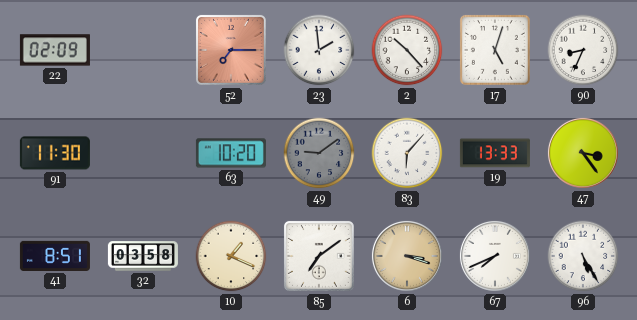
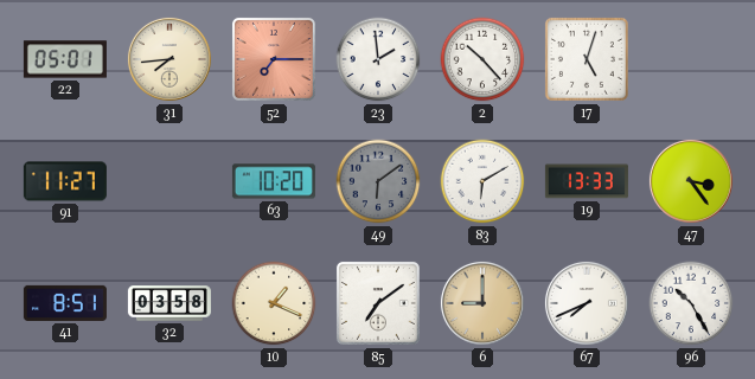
22: 02:09 -> 05:01
31: none -> 7:44
90: 8:34 -> none
91: 11:30 -> 11:27
49: 9:09 -> 6:09
83: 6:07 -> 6:10
6: 3:18 -> 9:00
96: 5:25 -> 10:25
